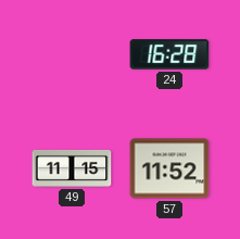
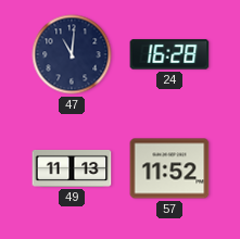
47: none -> 11:01
49: 11:15 -> 11:13
